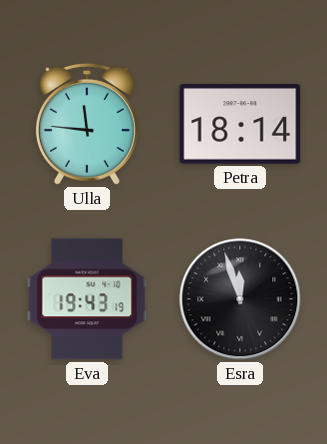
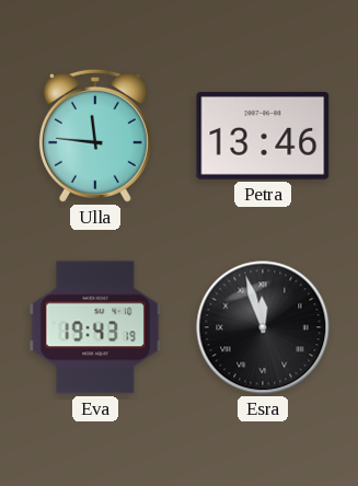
Petra: 18:14 -> 13:46
